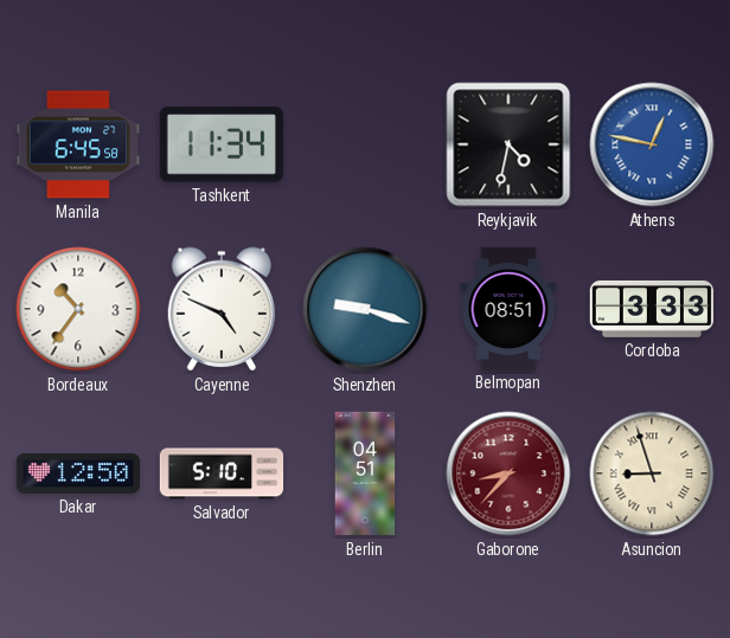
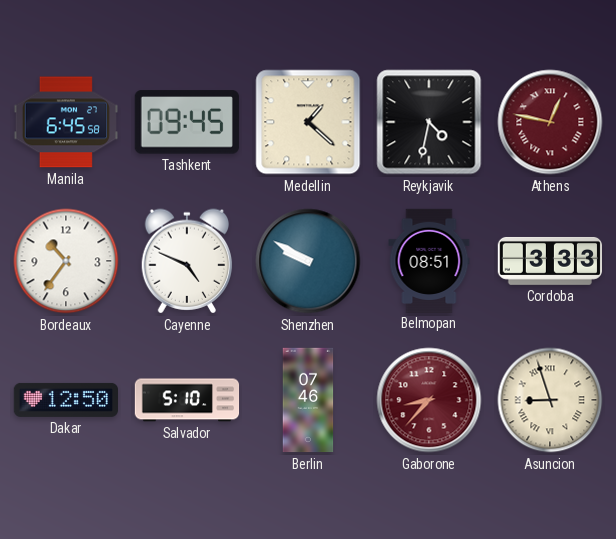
Tashkent: 11:34 -> 09:45
Medellin: none -> 1:22
Athens dial: blue -> burgundy
Shenzhen: 9:18 -> 9:50
Berlin: 04:51 -> 07:46
